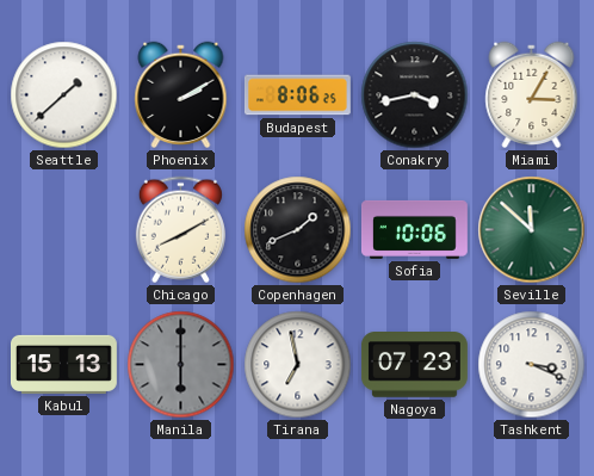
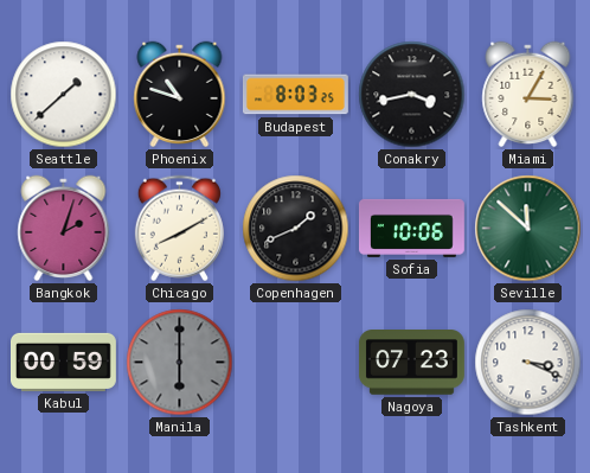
Phoenix: 2:10 -> 10:48
Budapest: 8:06 -> 8:03
Bangkok: none -> 2:03
Kabul: 15:13 -> 00:59
Tirana: 6:58 -> none
